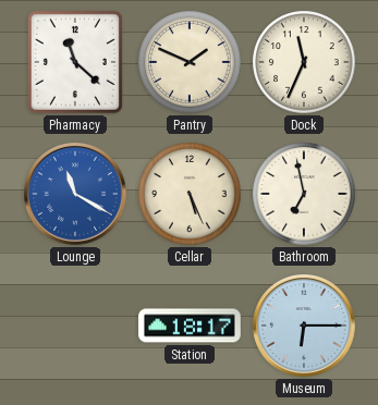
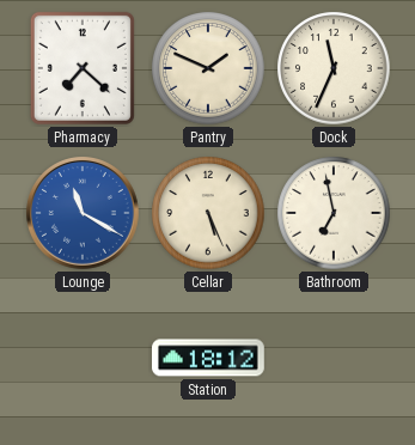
Pharmacy: 11:22 -> 7:22
Station: 18:17 -> 18:12
Museum: 6:15 -> none
